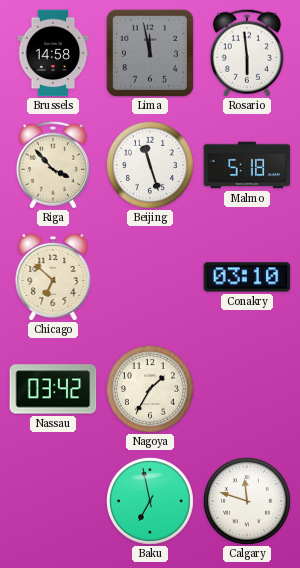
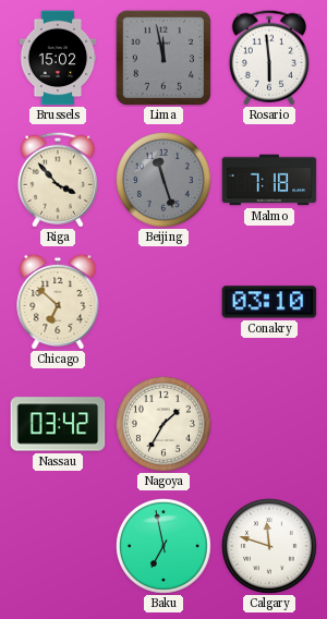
Brussels: 14:58 -> 15:02
Beijing dial: white -> grey
Malmo: 5:18 -> 7:18
